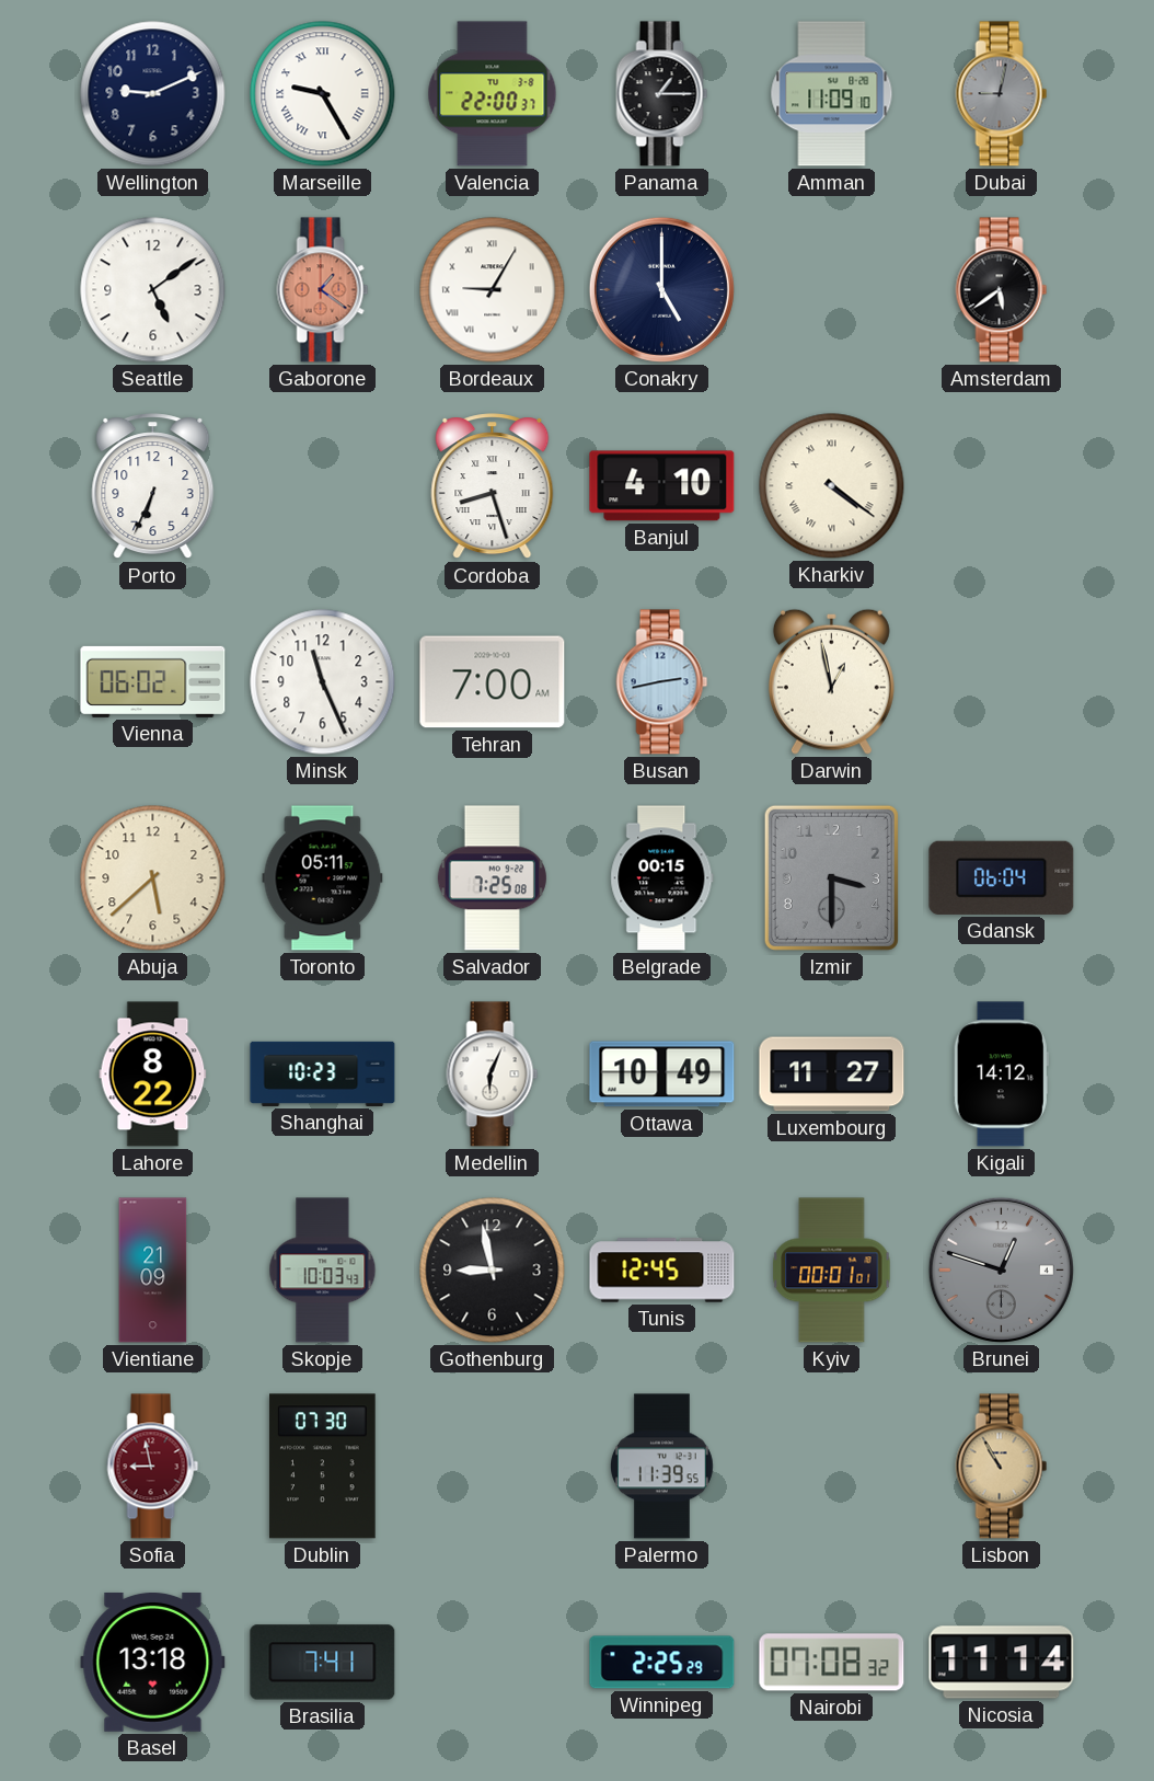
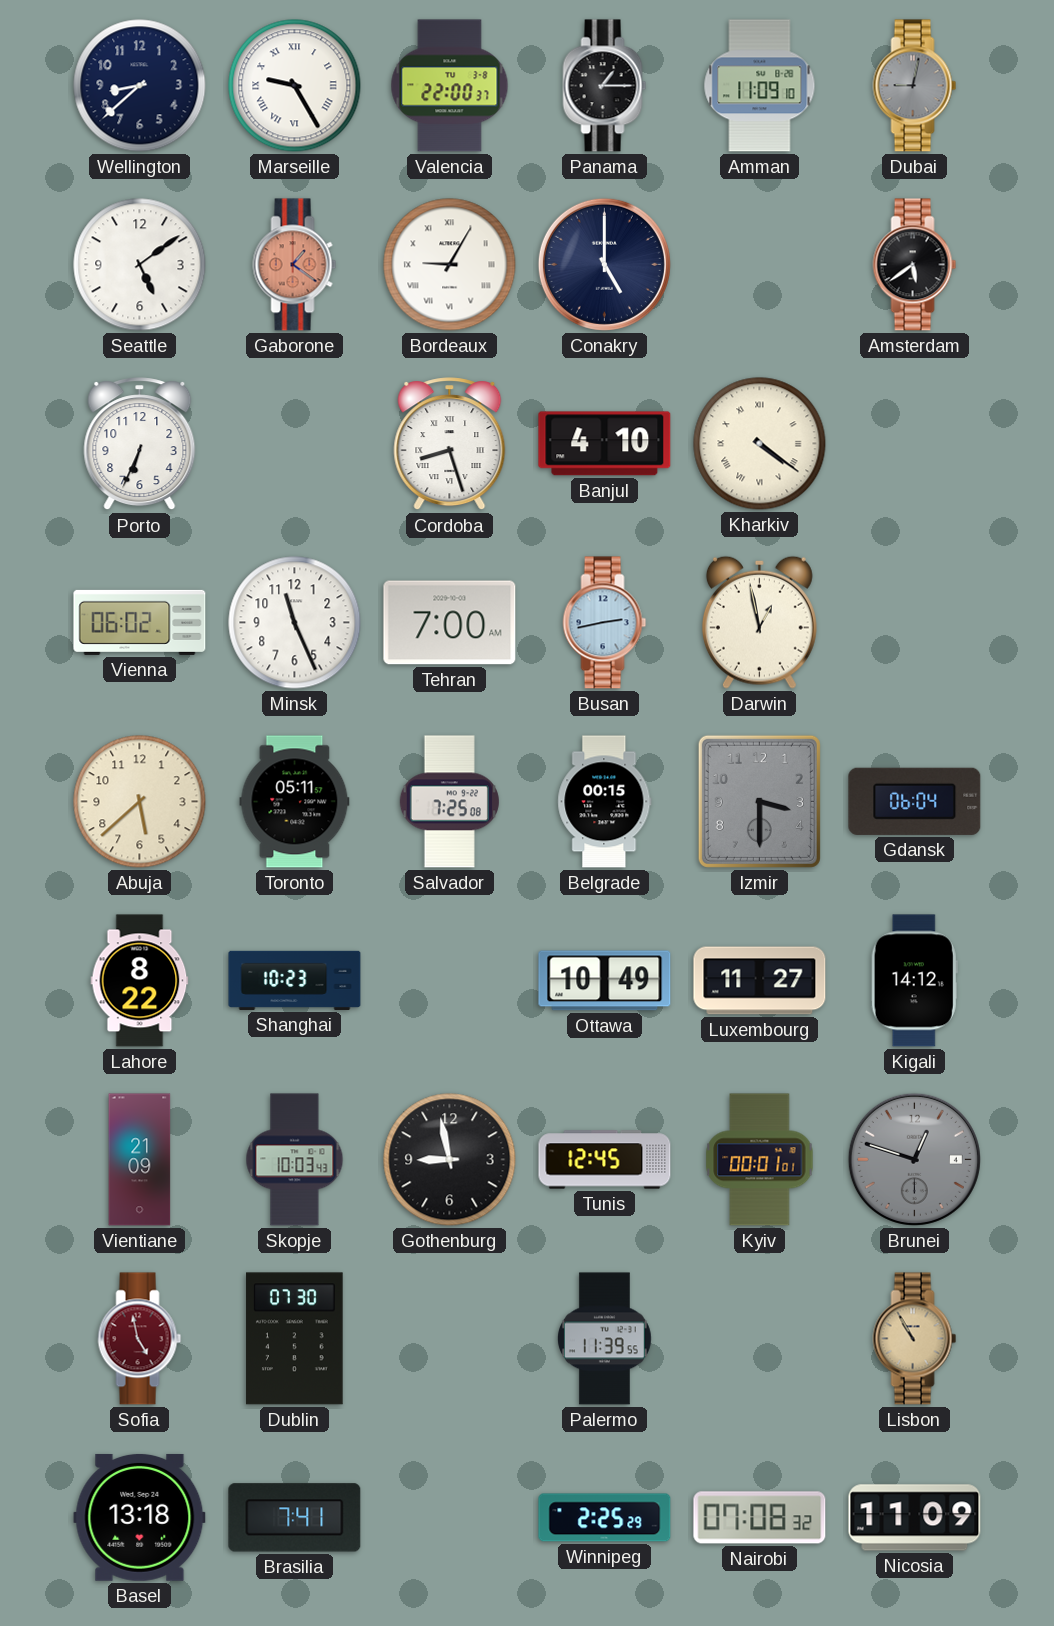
Wellington: 9:11 -> 8:38
Medellin: 6:04 -> none
Sofia: 8:58 -> 4:58
Nicosia: 11:14 -> 11:09
